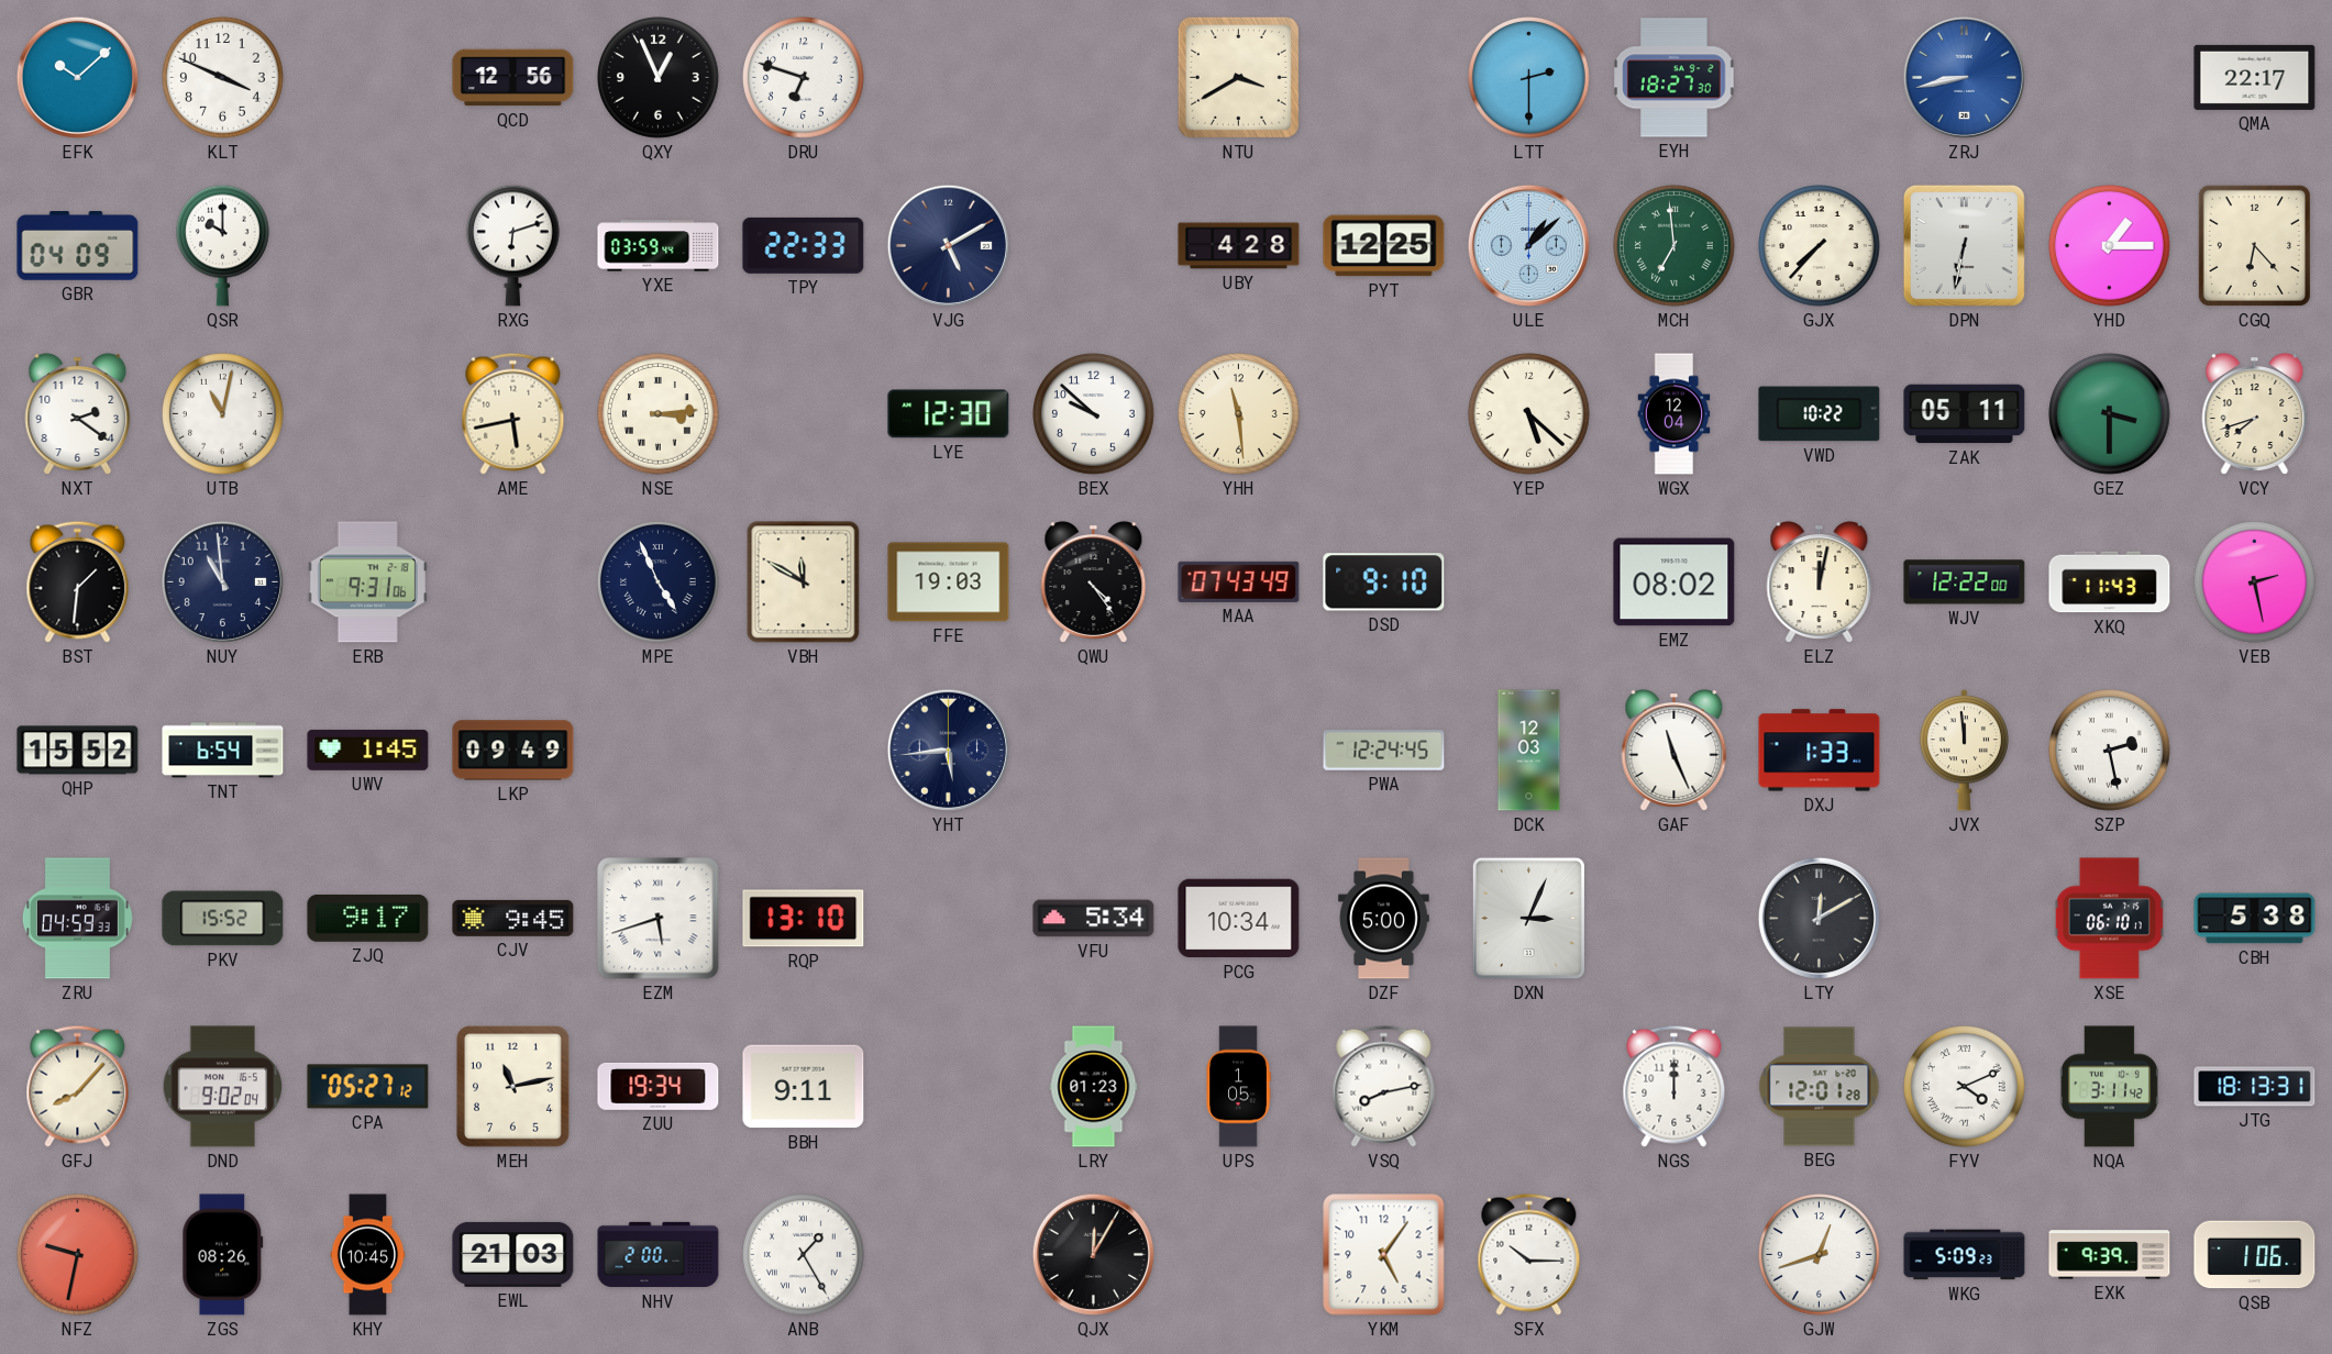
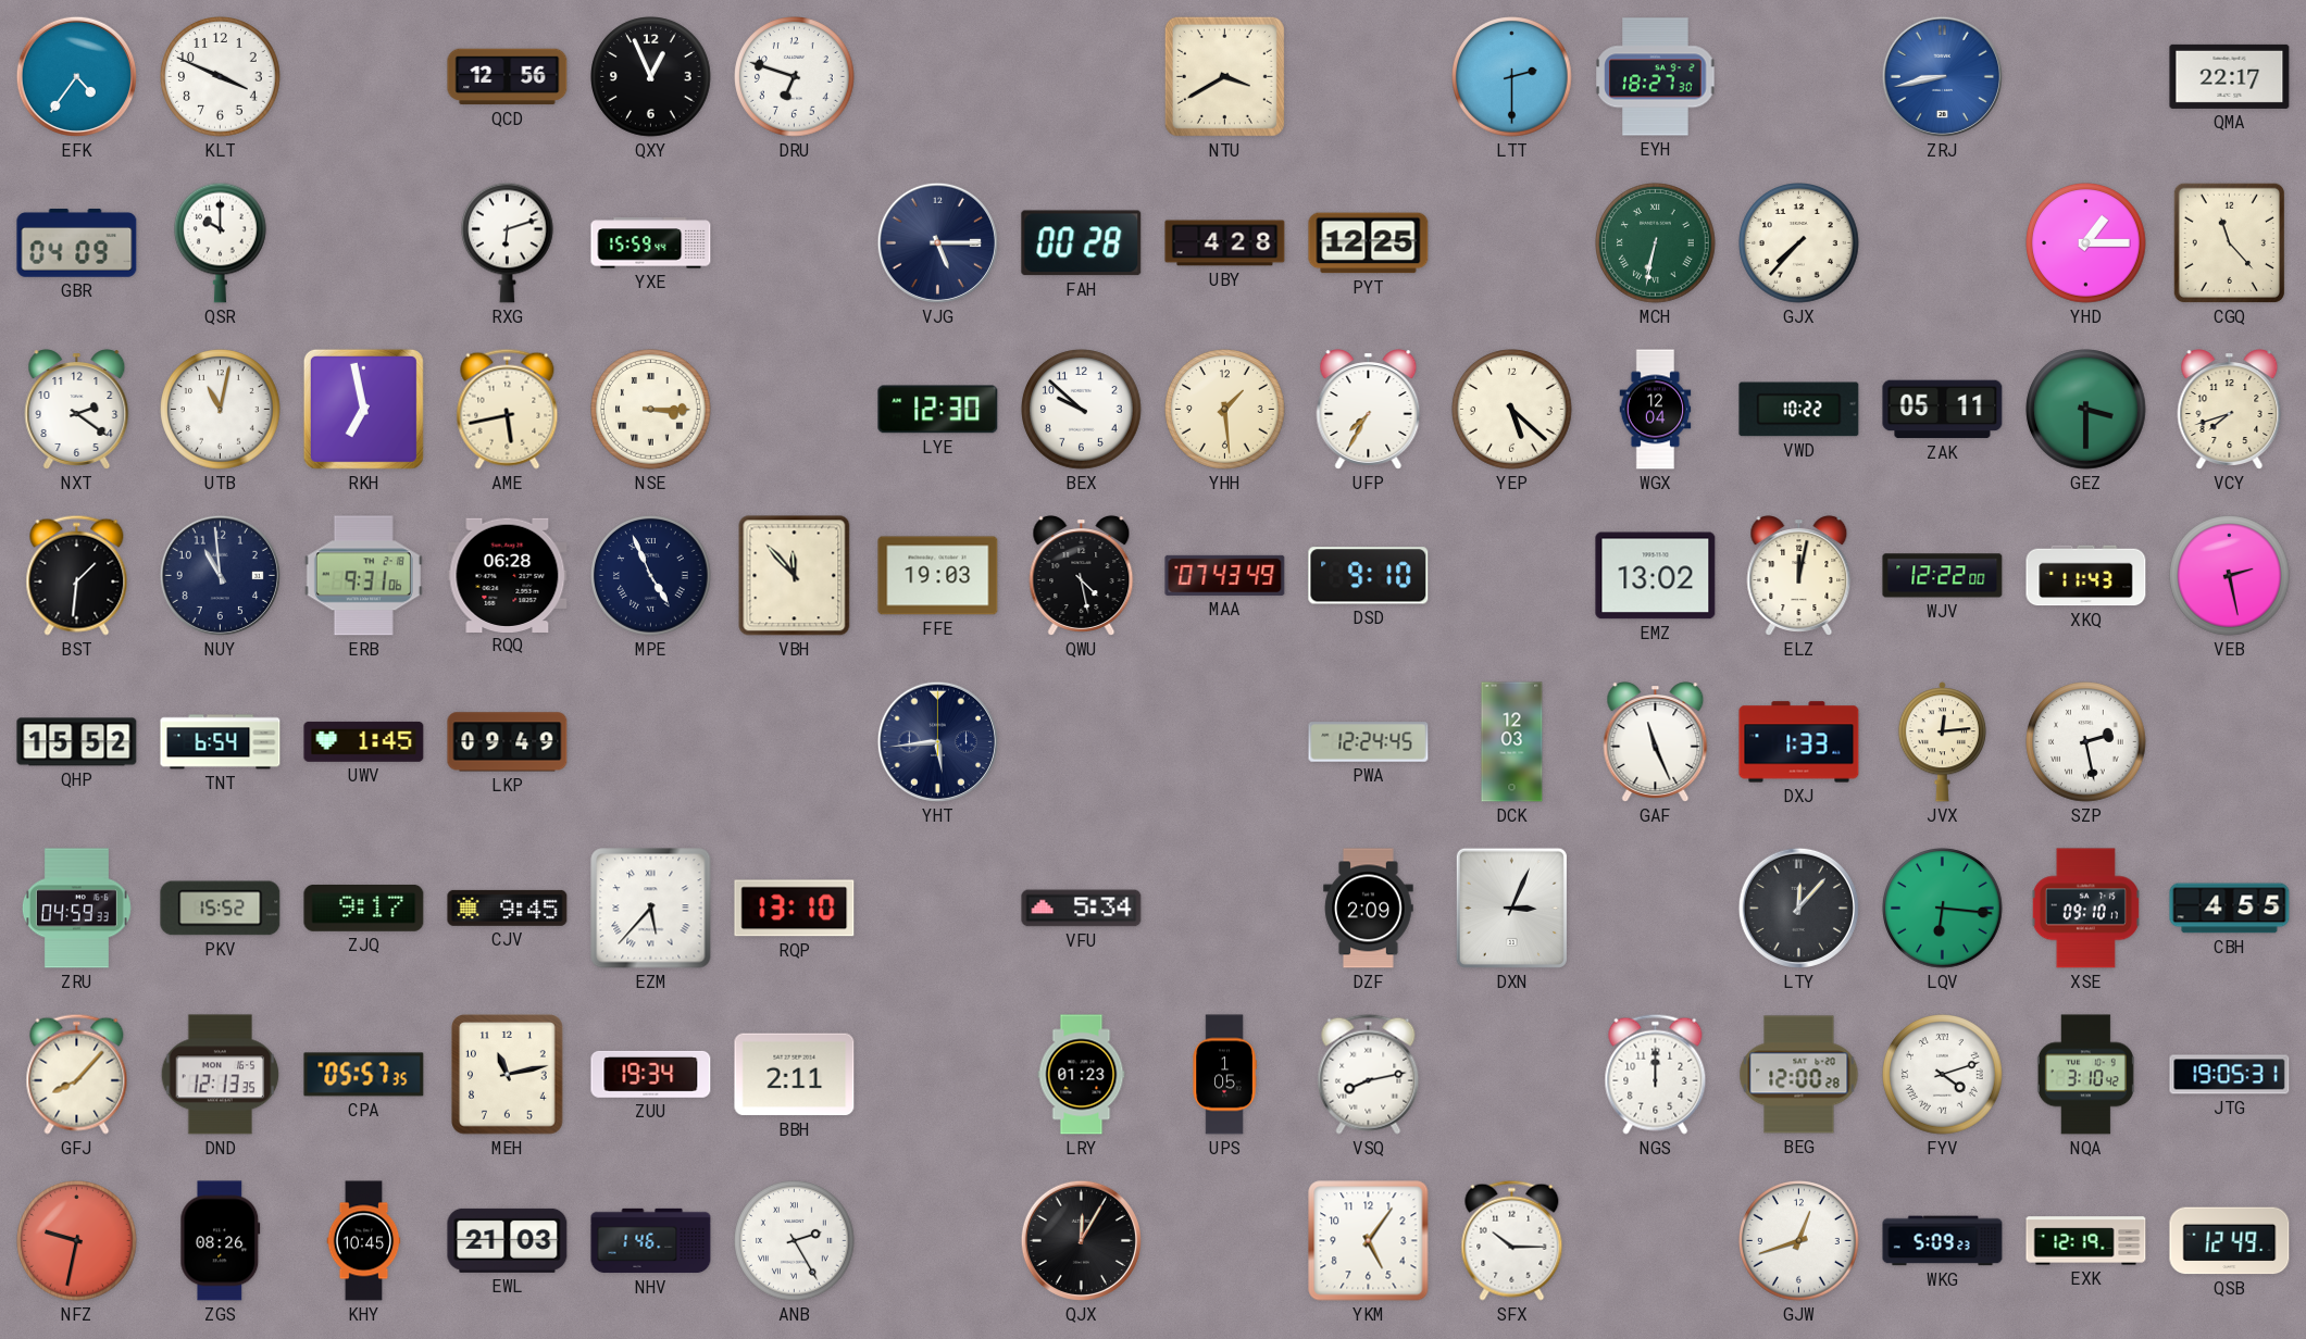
EFK: 10:08 -> 4:36
YXE: 03:59 -> 15:59
TPY: 22:33 -> none
VJG: 5:10 -> 5:15
FAH: none -> 00:28
ULE: 1:08 -> none
MCH: 6:59 -> 6:32
DPN: 6:32 -> none
CGQ: 6:23 -> 11:23
RKH: none -> 6:58
NSE: 3:14 -> 3:15
YHH: 11:29 -> 1:29
UFP: none -> 7:35
RQQ: none -> 06:28
VBH: 11:50 -> 11:53
QWU: 4:24 -> 4:28
EMZ: 08:02 -> 13:02
JVX: 11:59 -> 12:14
EZM: 5:42 -> 5:37
PCG: 10:34 -> none
DZF: 5:00 -> 2:09
LTY: 12:10 -> 12:07
LQV: none -> 6:16
XSE: 06:10 -> 09:10
CBH: 5:38 -> 4:55
DND: 9:02 -> 12:13
CPA: 05:27 -> 05:57
BBH: 9:11 -> 2:11
BEG: 12:01 -> 12:00
FYV: 4:11 -> 4:12
NQA: 3:11 -> 3:10
JTG: 18:13 -> 19:05
NHV: 2:00 -> 1:46
ANB: 1:25 -> 2:25
EXK: 9:39 -> 12:19
QSB: 1:06 -> 12:49
